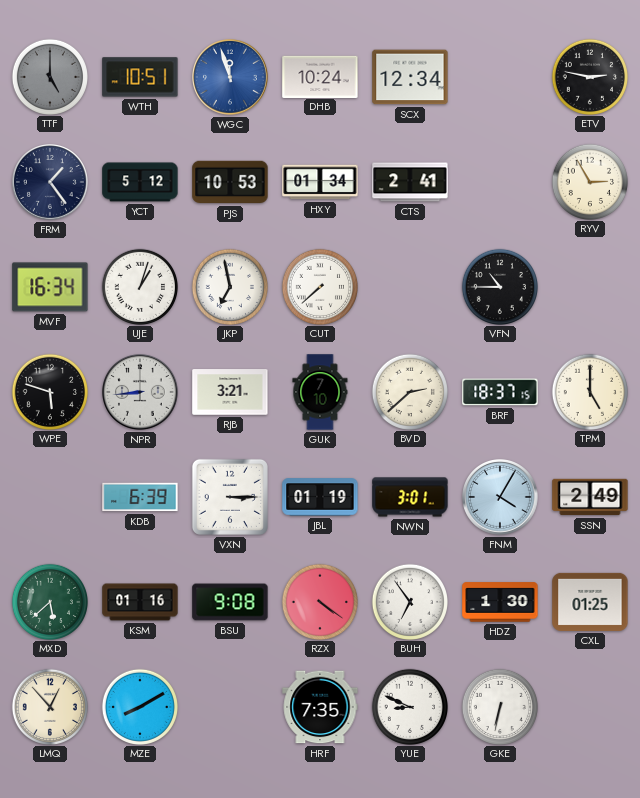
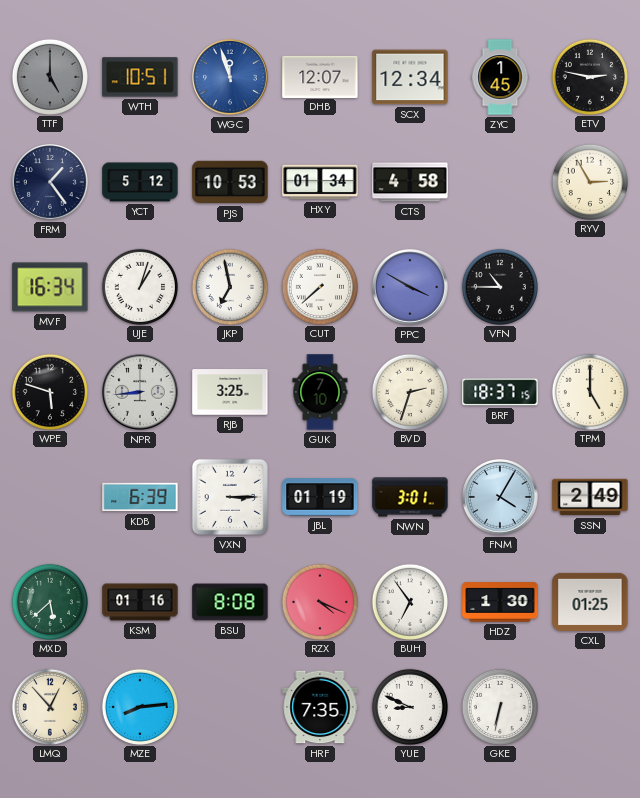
DHB: 10:24 -> 12:07
ZYC: none -> 1:45
CTS: 2:41 -> 4:58
PPC: none -> 3:50
RJB: 3:21 -> 3:25
BVD: 2:38 -> 2:33
BSU: 9:08 -> 8:08
RZX: 4:21 -> 4:19
MZE: 8:10 -> 8:14
